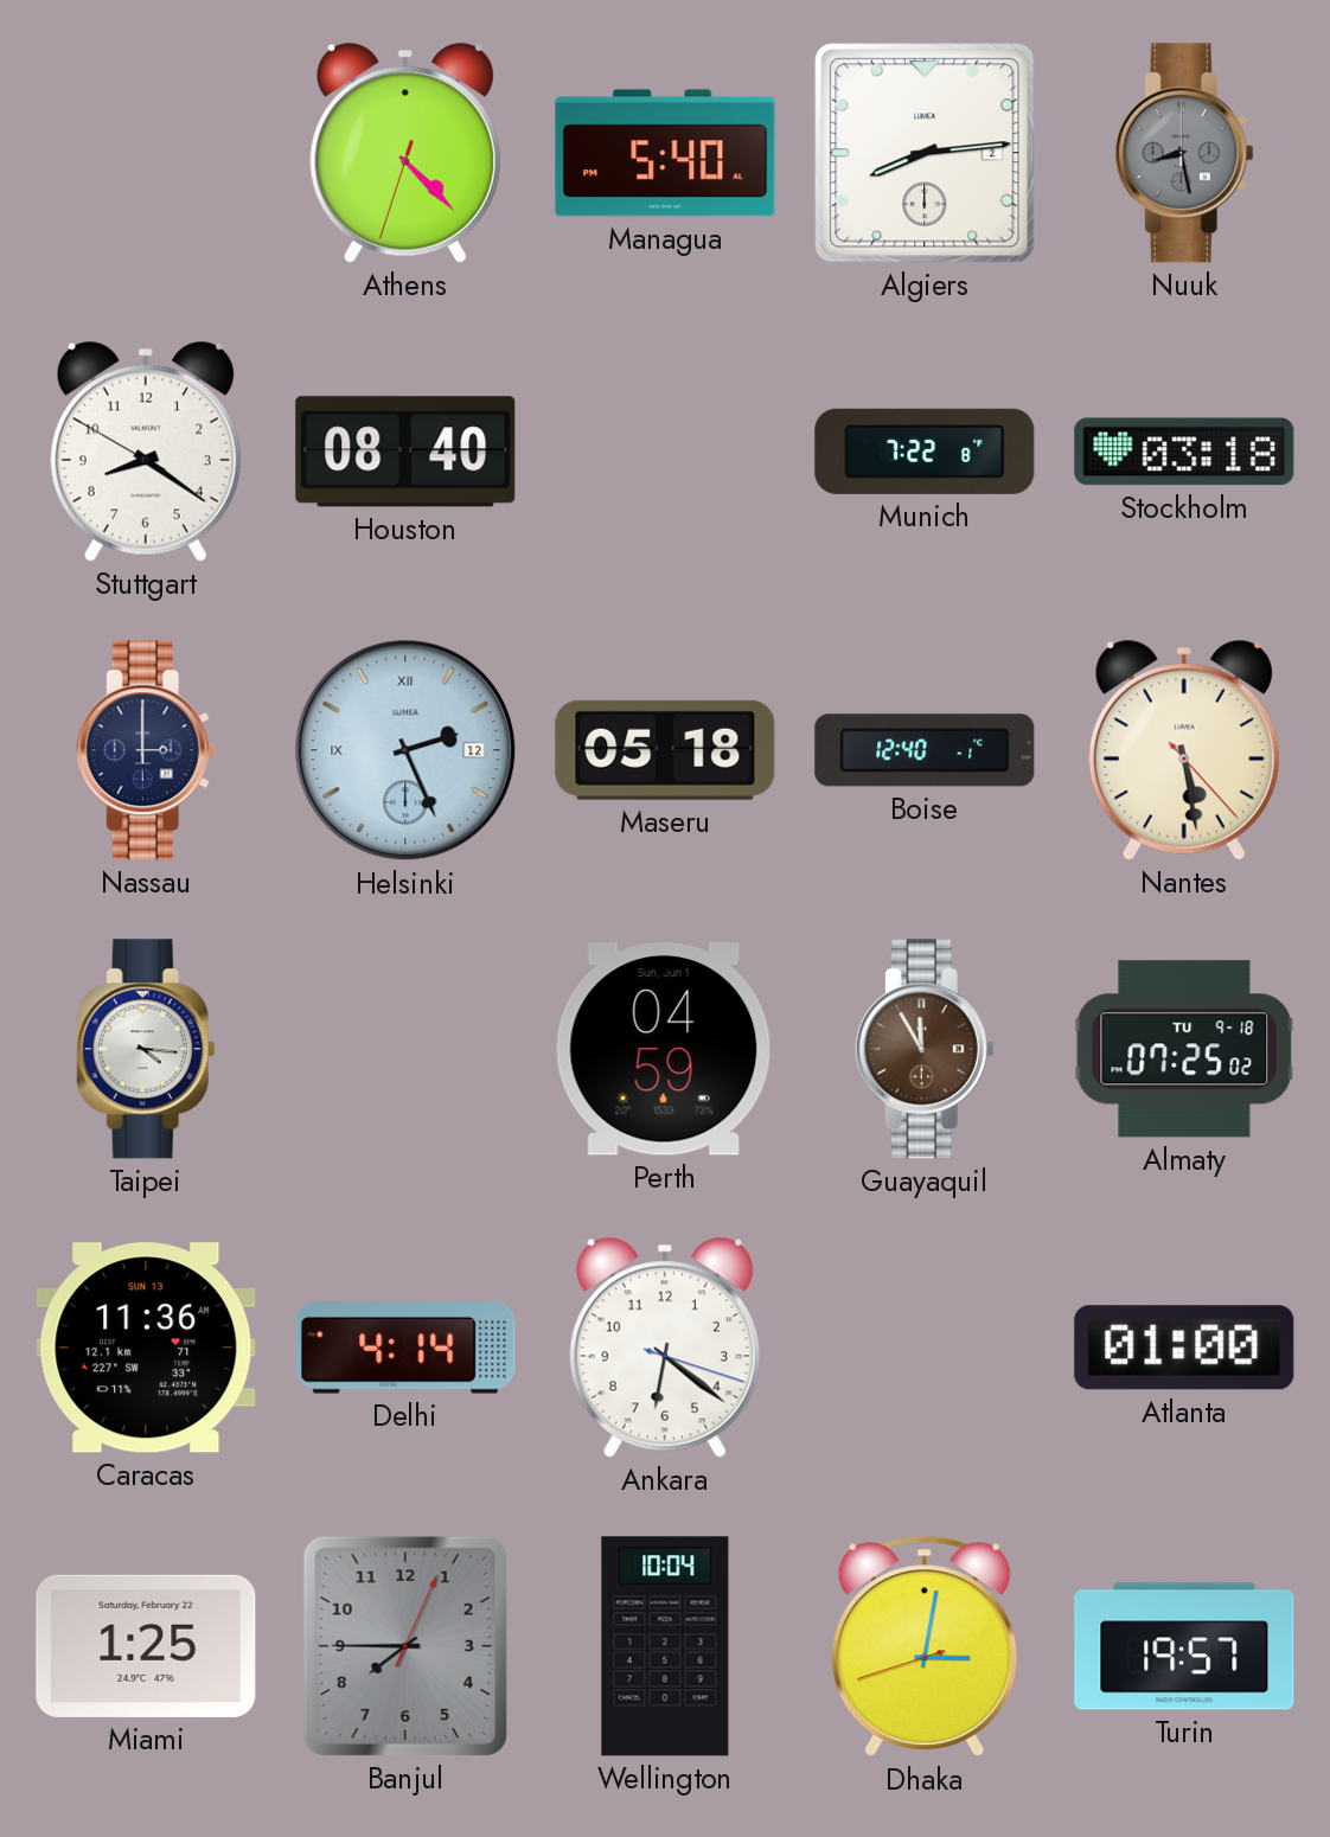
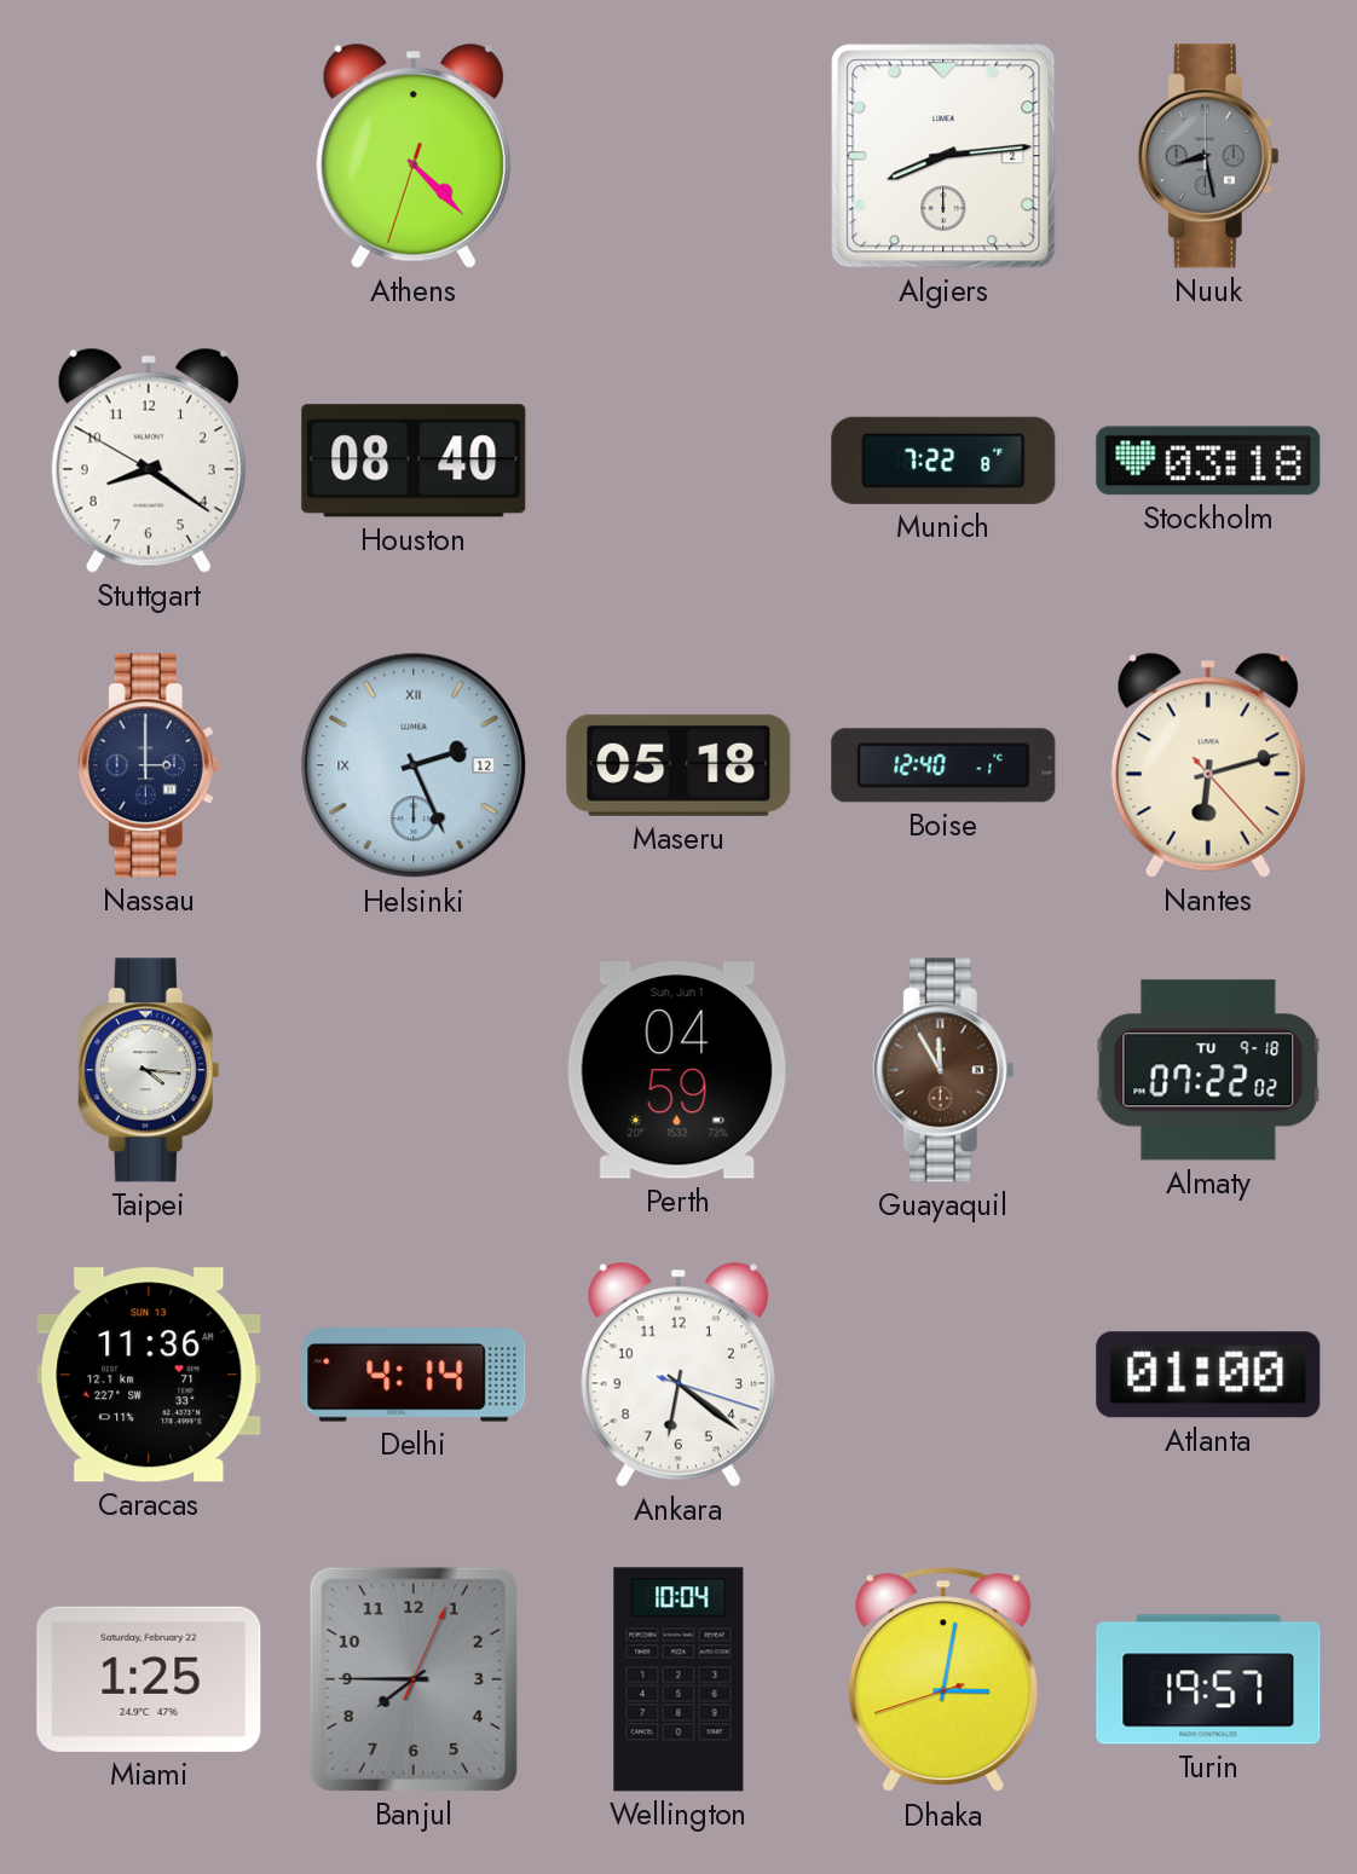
Managua: 5:40 -> none
Nantes: 5:28 -> 6:12
Almaty: 07:25 -> 07:22
